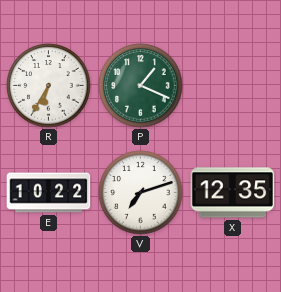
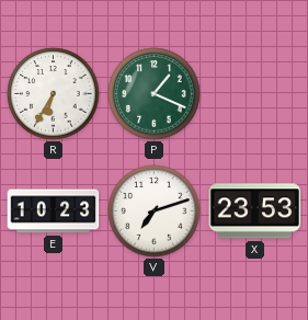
E: 10:22 -> 10:23
X: 12:35 -> 23:53
